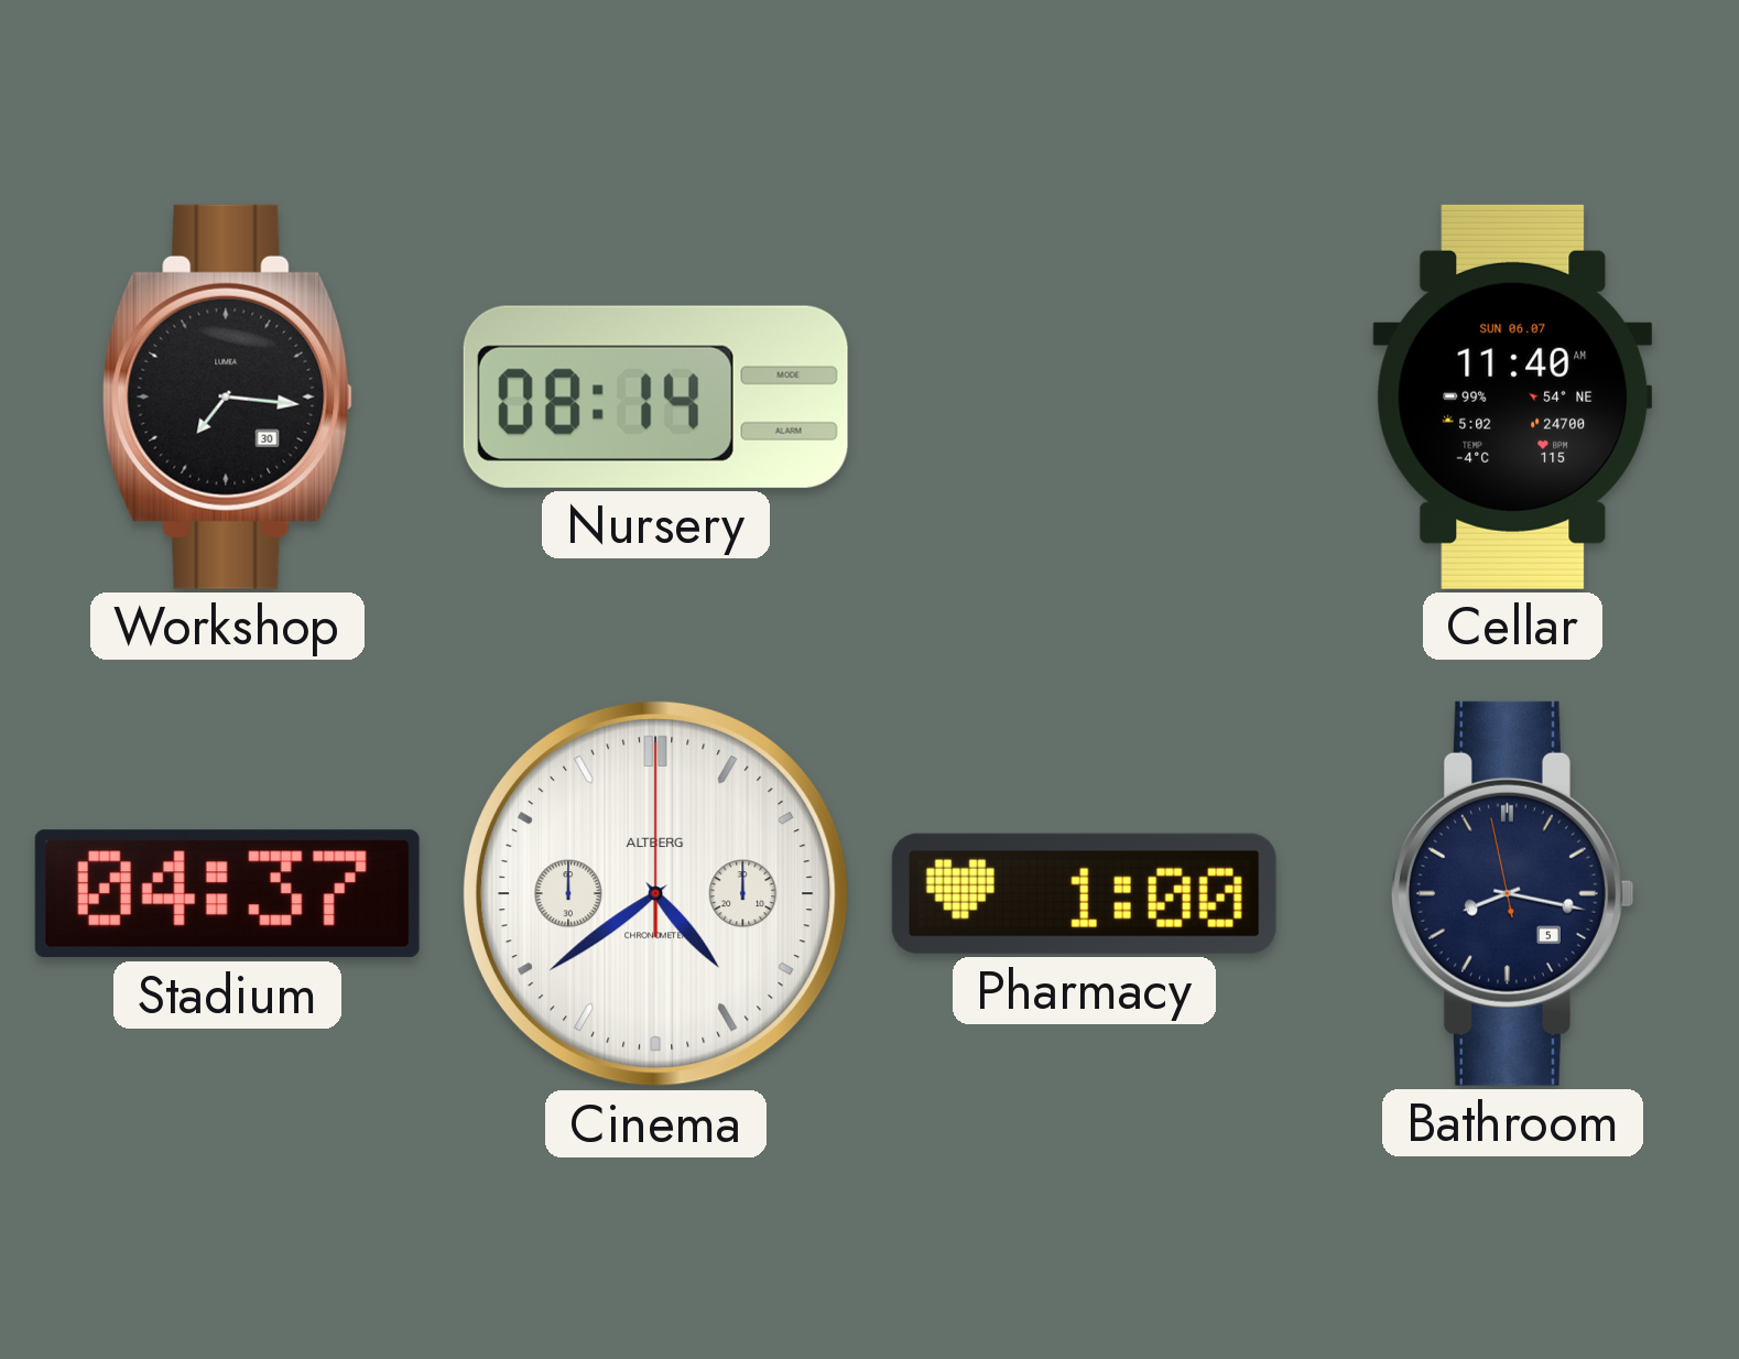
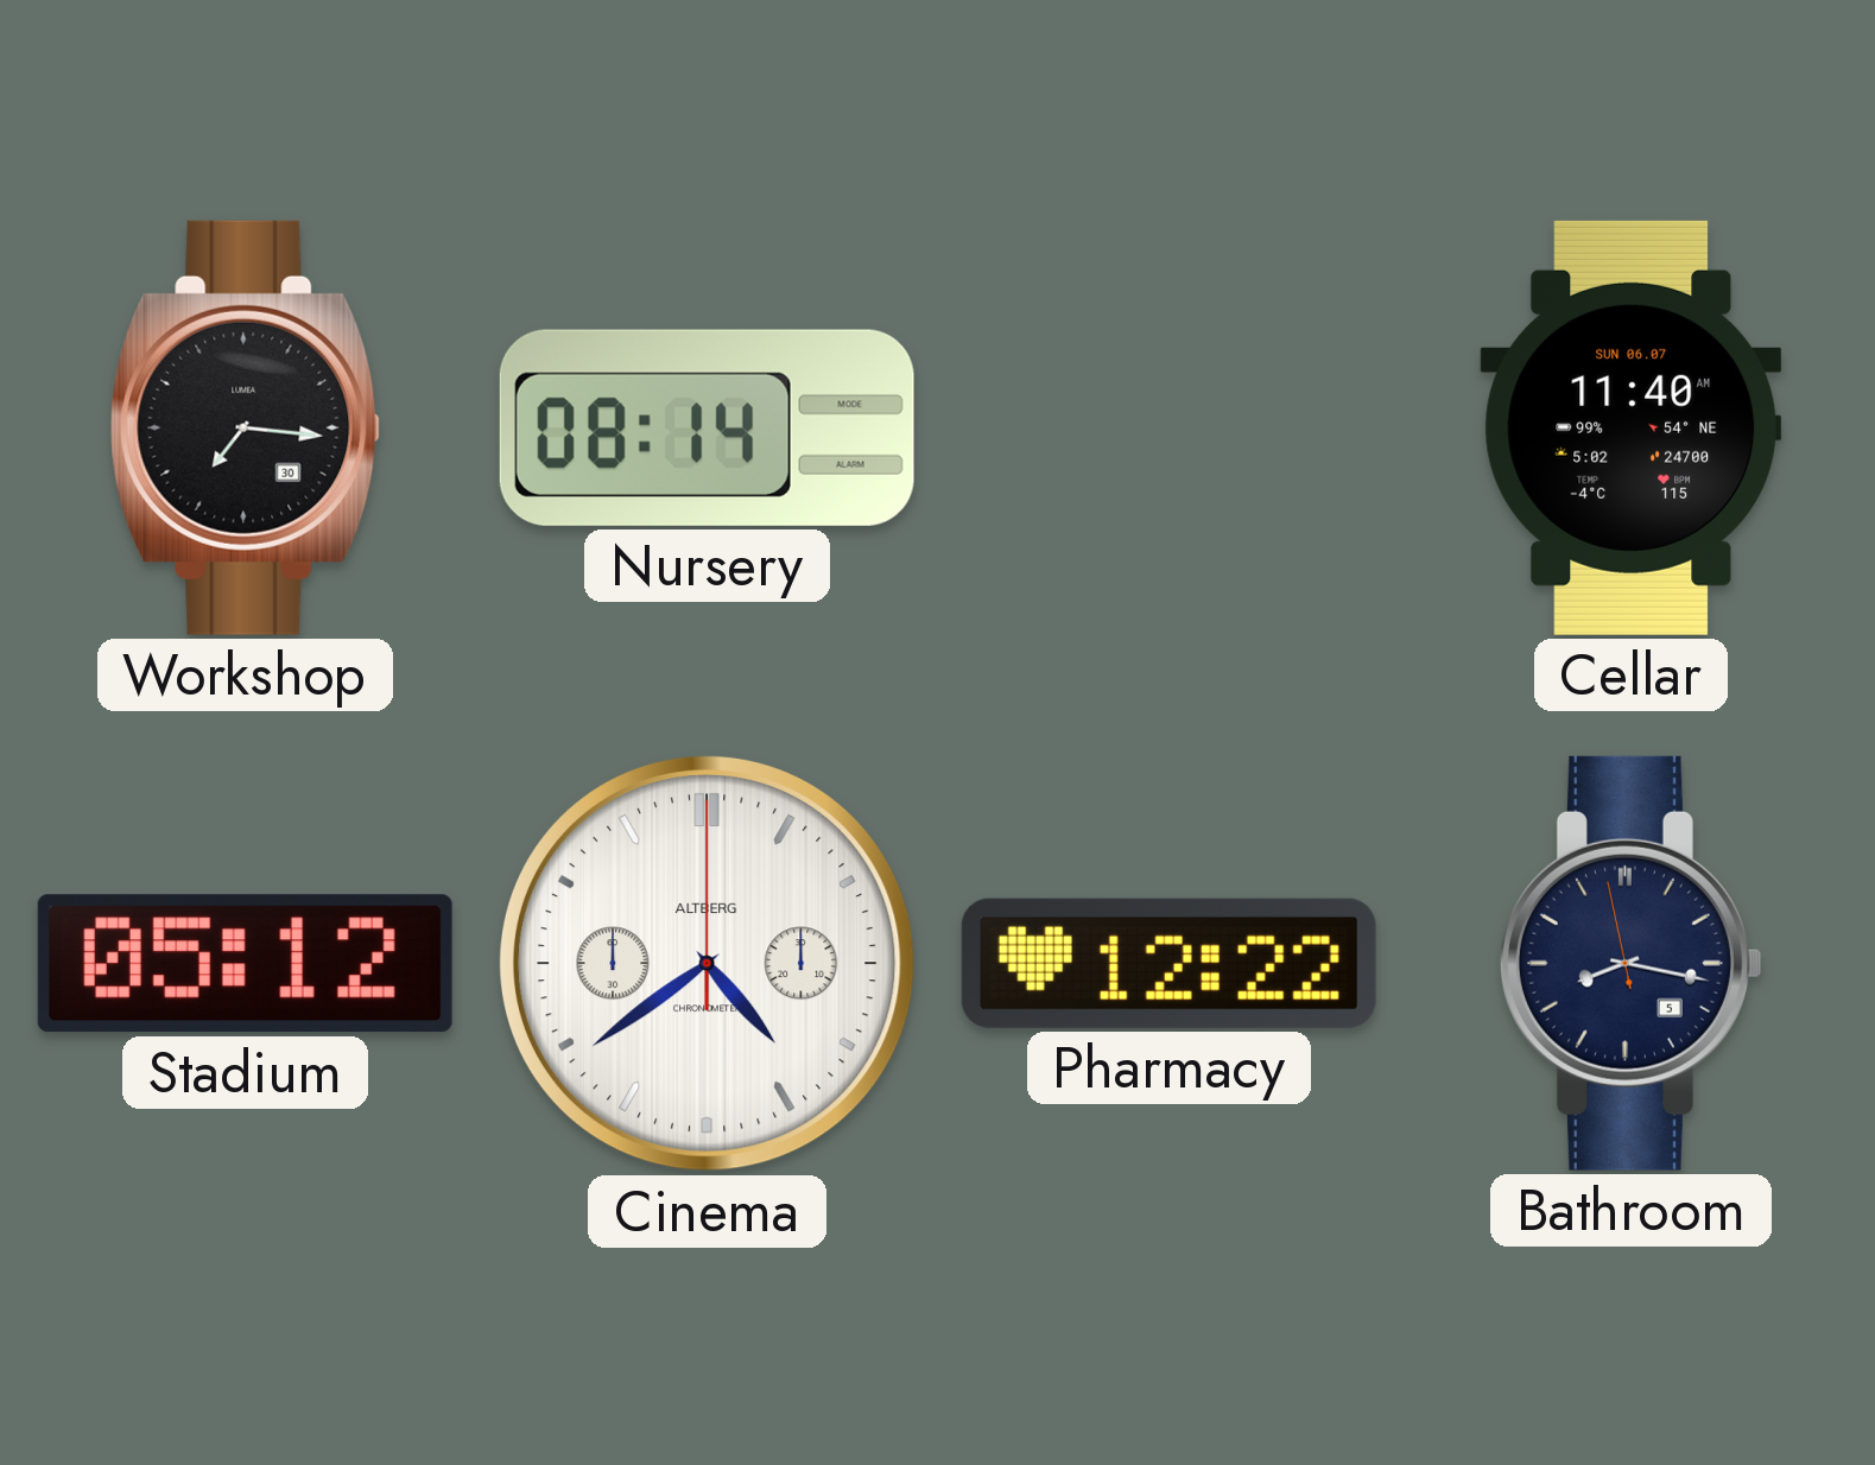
Stadium: 04:37 -> 05:12
Pharmacy: 1:00 -> 12:22
